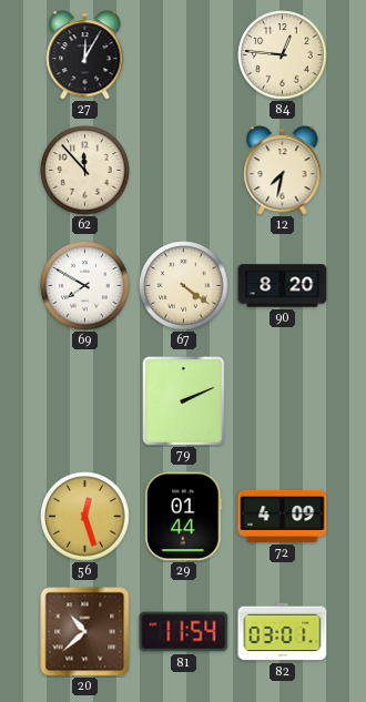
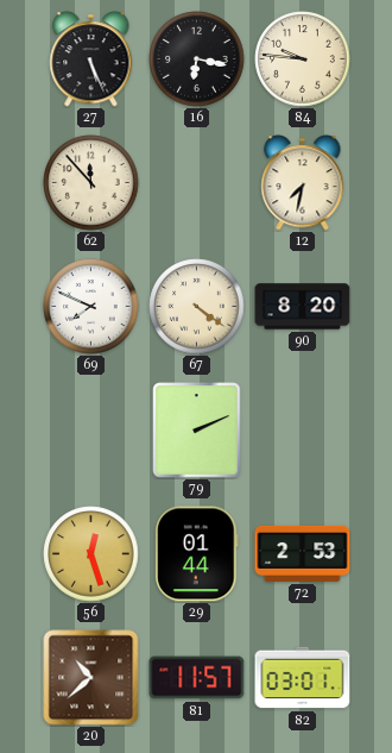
27: 12:05 -> 5:26
16: none -> 6:17
84: 12:46 -> 9:46
69: 7:50 -> 7:49
72: 4:09 -> 2:53
81: 11:54 -> 11:57
